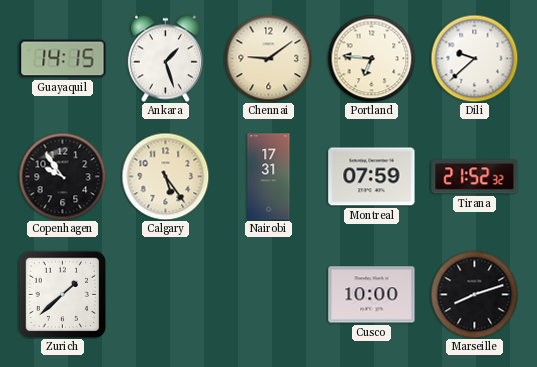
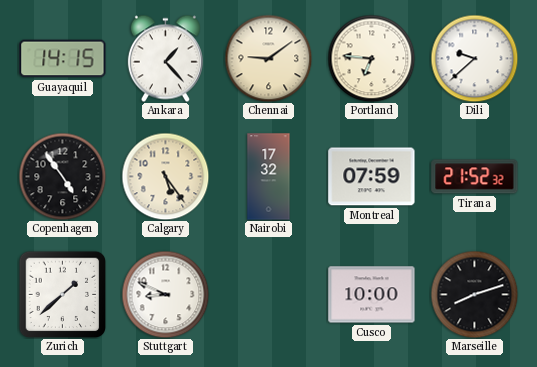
Ankara: 1:27 -> 1:23
Copenhagen: 9:54 -> 4:54
Nairobi: 17:31 -> 17:32
Stuttgart: none -> 8:49
